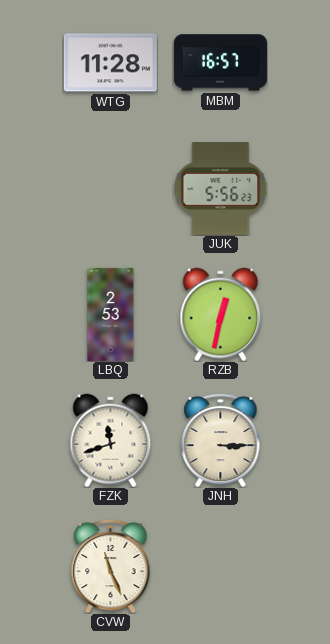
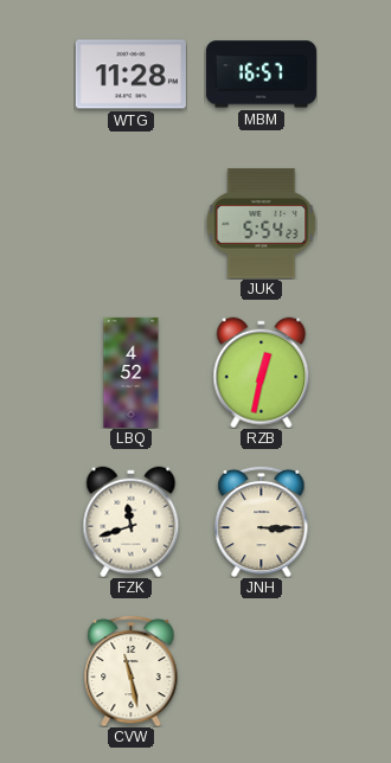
JUK: 5:56 -> 5:54
LBQ: 2:53 -> 4:52
CVW: 11:26 -> 11:28
